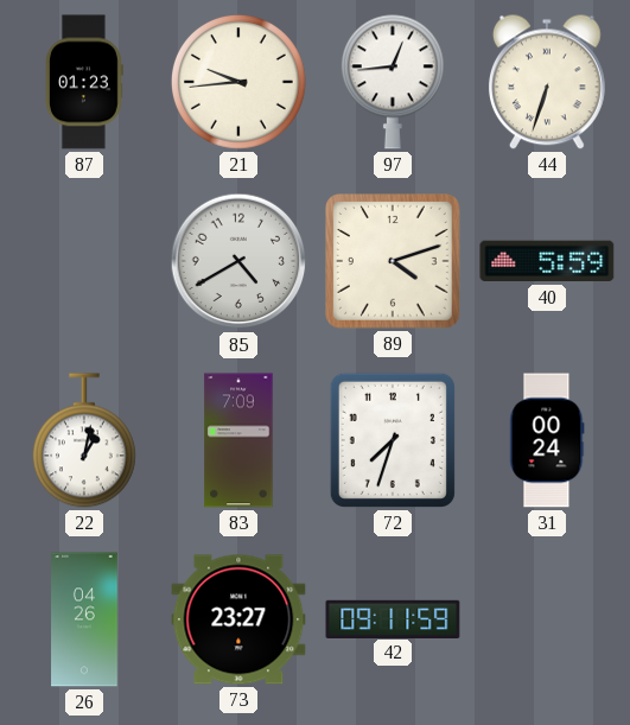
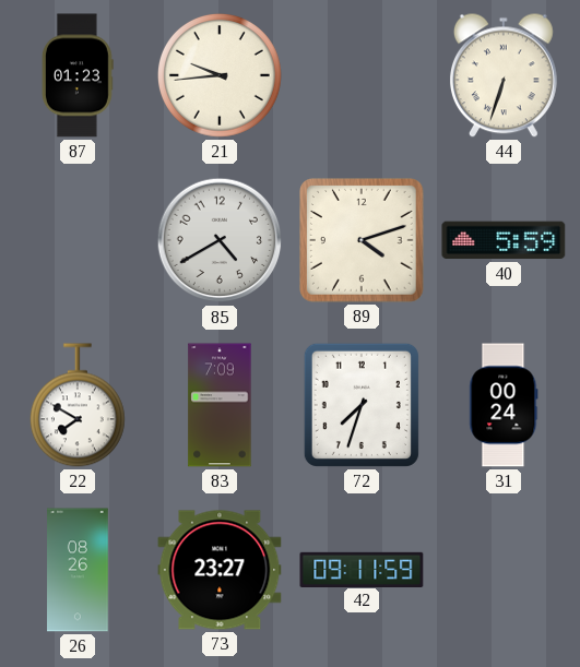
97: 12:44 -> none
22: 1:02 -> 7:50
26: 04:26 -> 08:26
